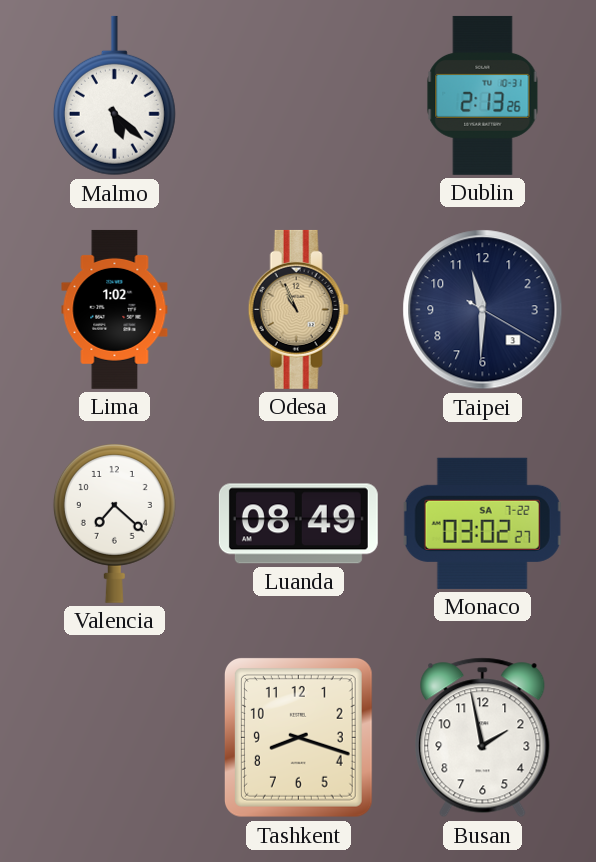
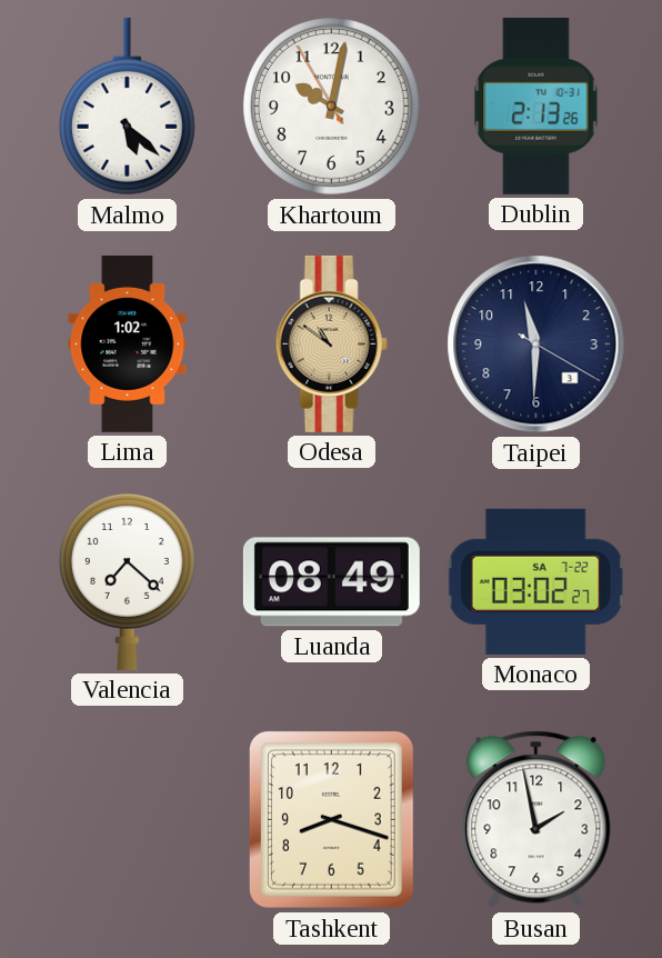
Khartoum: none -> 10:01
Odesa: 10:56 -> 10:51
